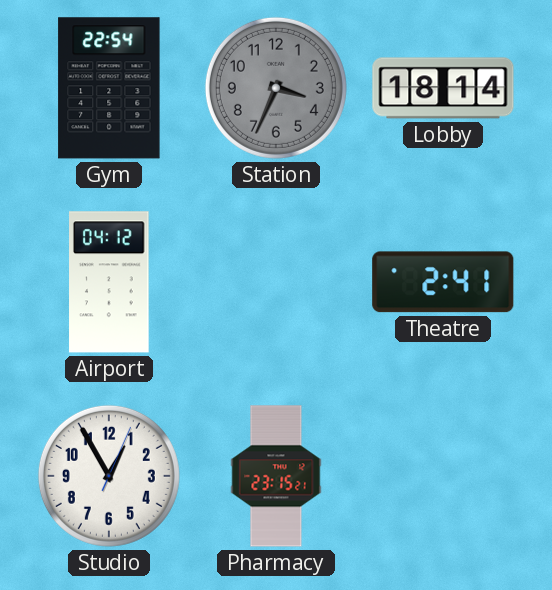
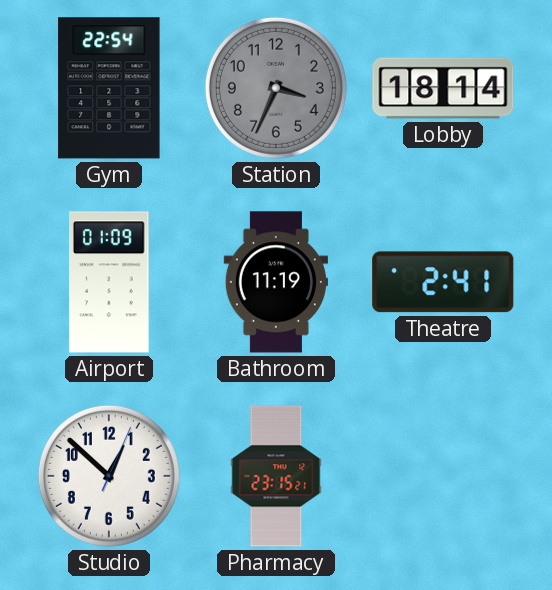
Airport: 04:12 -> 01:09
Bathroom: none -> 11:19
Studio: 12:55 -> 12:52
